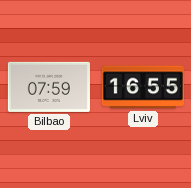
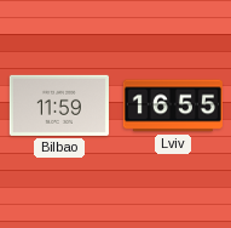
Bilbao: 07:59 -> 11:59
